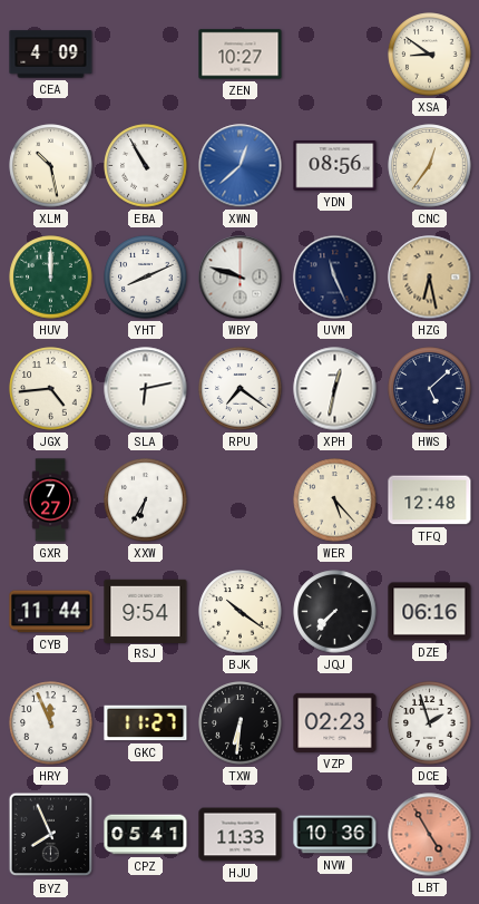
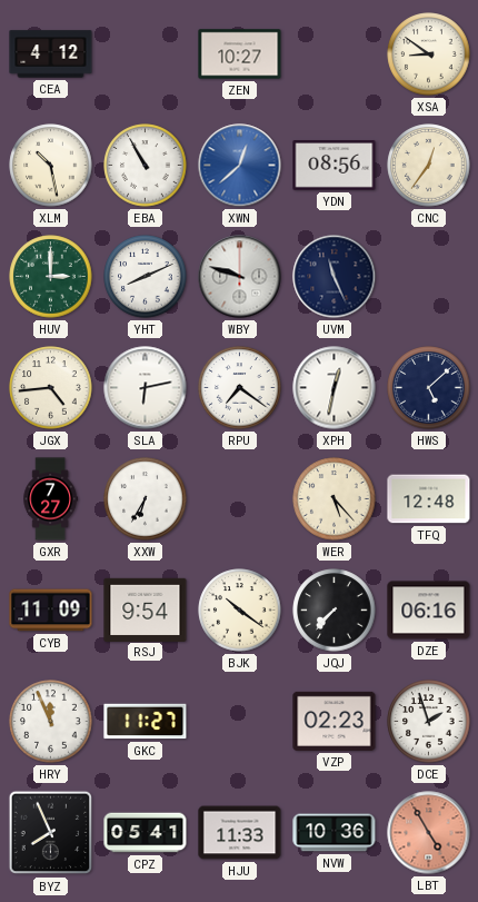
CEA: 4:09 -> 4:12
HUV: 12:00 -> 3:00
HZG: 6:28 -> none
CYB: 11:44 -> 11:09
TXW: 6:31 -> none
